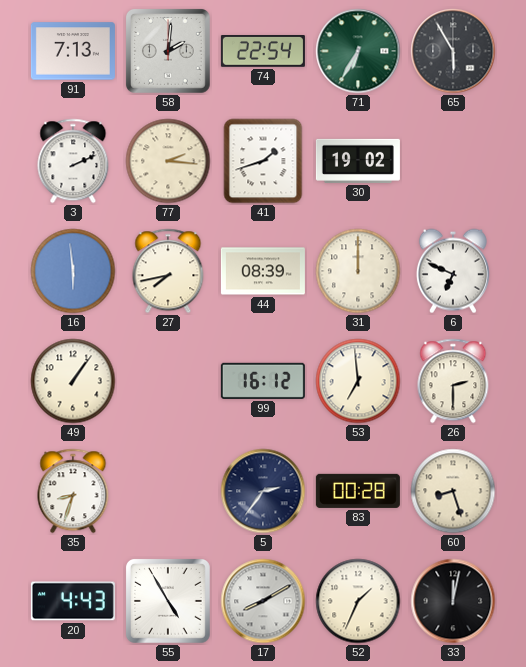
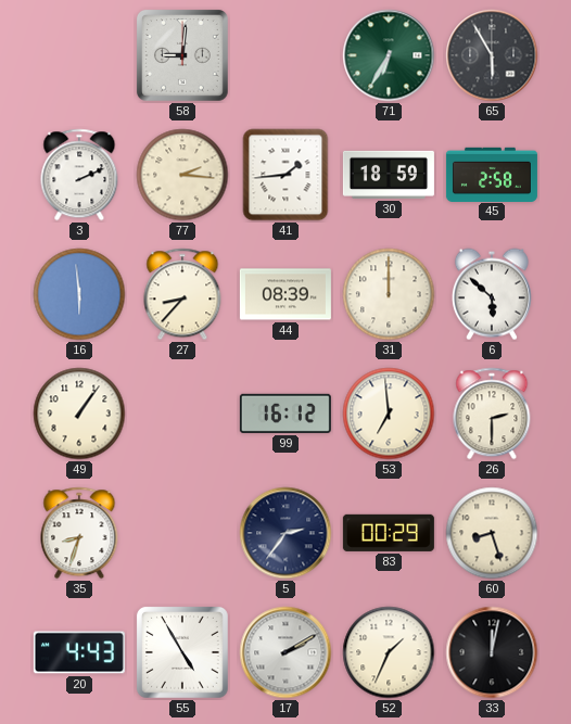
91: 7:13 -> none
58: 2:01 -> 9:01
74: 22:54 -> none
41: 1:42 -> 1:44
30: 19:02 -> 18:59
45: none -> 2:58
27: 7:43 -> 8:37
6: 6:49 -> 5:52
83: 00:28 -> 00:29
17: 8:10 -> 2:10
